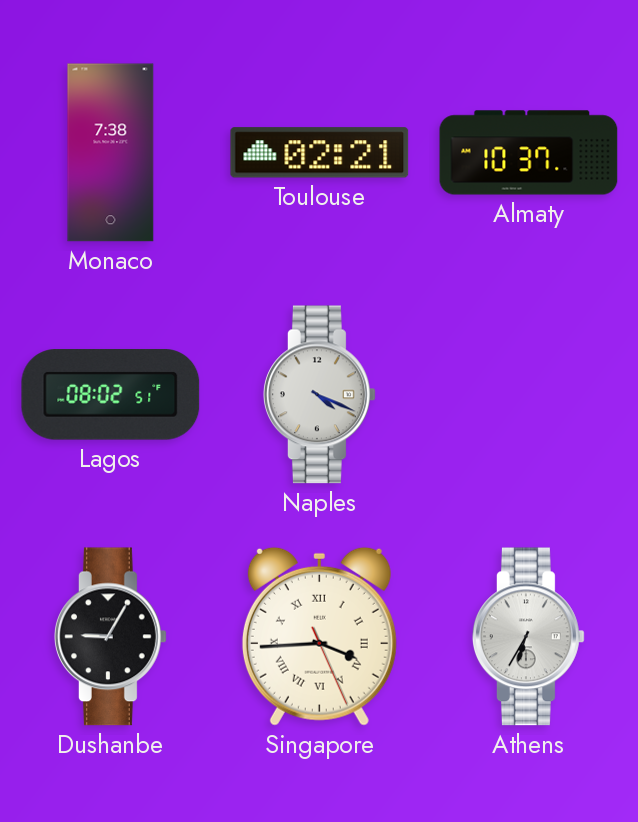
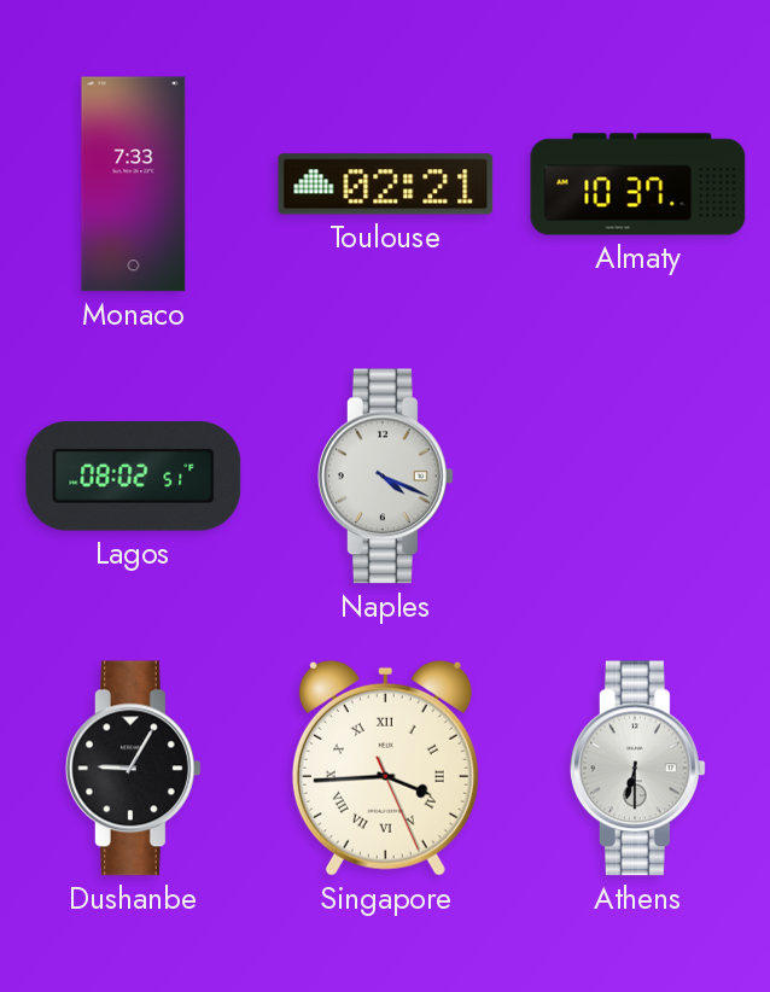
Monaco: 7:38 -> 7:33
Athens: 6:35 -> 6:30
